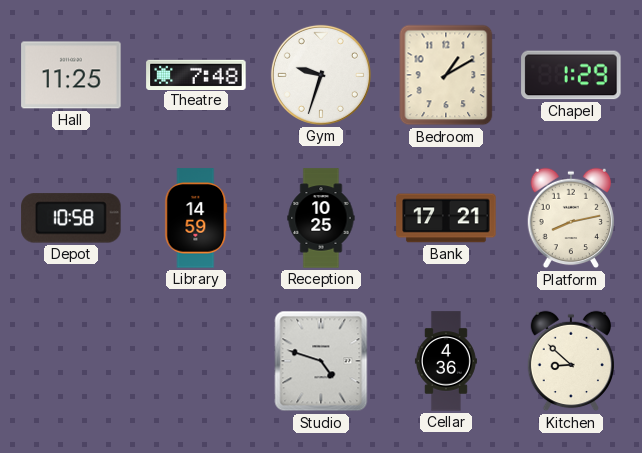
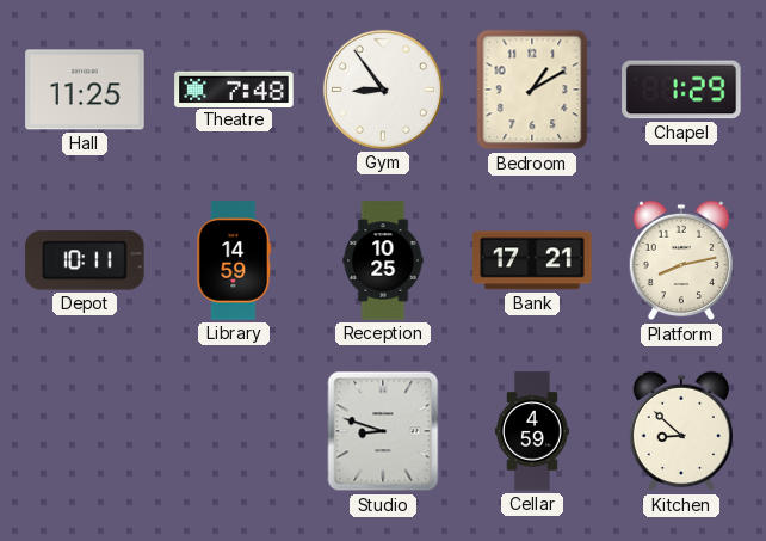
Gym: 9:33 -> 8:54
Depot: 10:58 -> 10:11
Studio: 4:48 -> 8:48
Cellar: 4:36 -> 4:59
